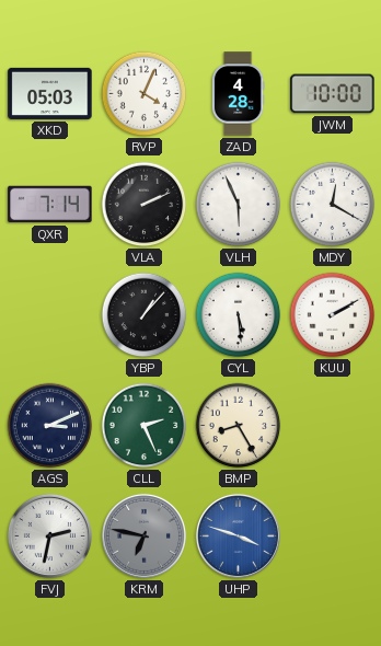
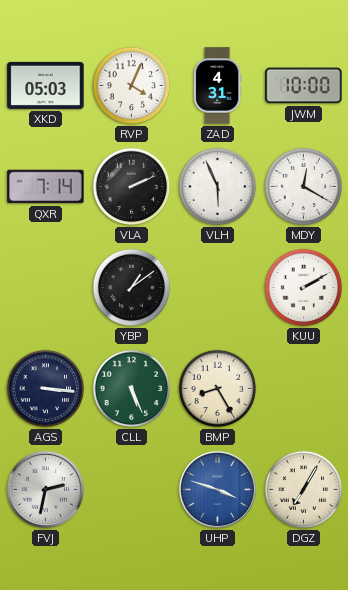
ZAD: 4:28 -> 4:31
YBP: 1:07 -> 1:09
CYL: 5:29 -> none
AGS: 3:11 -> 3:16
CLL: 2:26 -> 5:26
KRM: 6:47 -> none
DGZ: none -> 7:05
